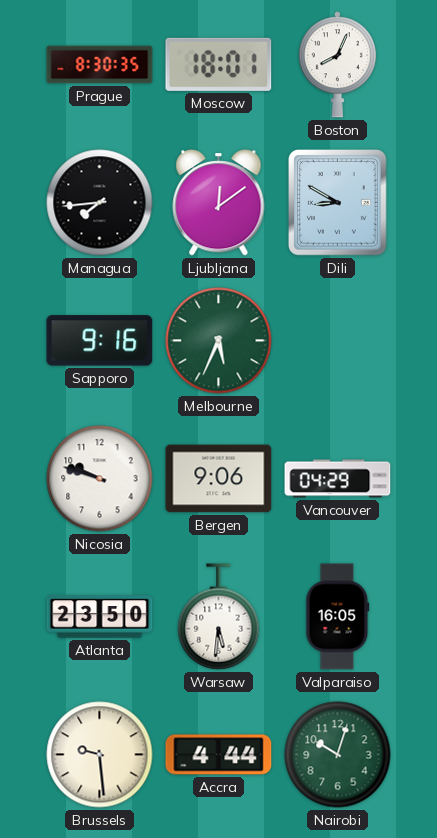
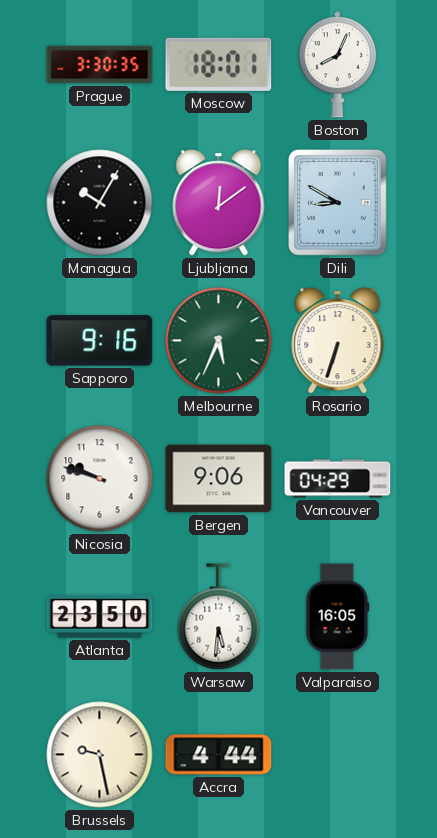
Prague: 8:30 -> 3:30
Managua: 7:44 -> 10:05
Rosario: none -> 6:33
Brussels: 9:29 -> 9:28
Nairobi: 10:03 -> none
